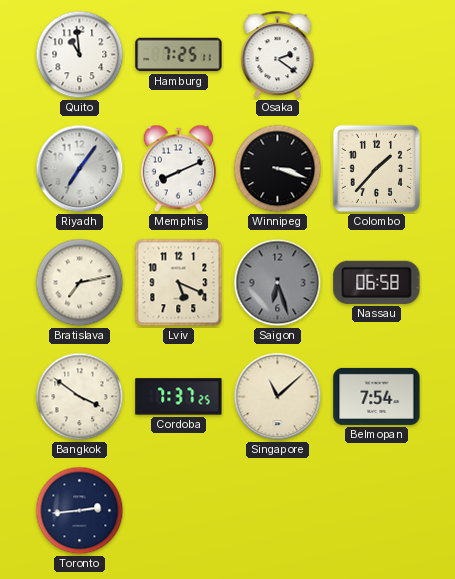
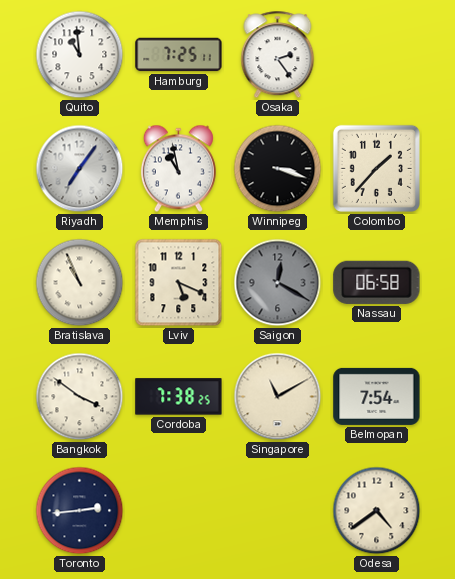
Osaka: 2:21 -> 2:24
Memphis: 8:11 -> 10:58
Bratislava: 7:13 -> 10:56
Saigon: 6:27 -> 12:20
Cordoba: 7:37 -> 7:38
Singapore: 11:08 -> 11:10
Odesa: none -> 4:39
